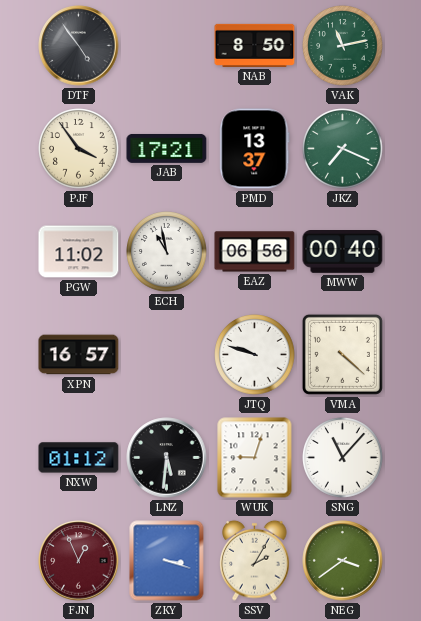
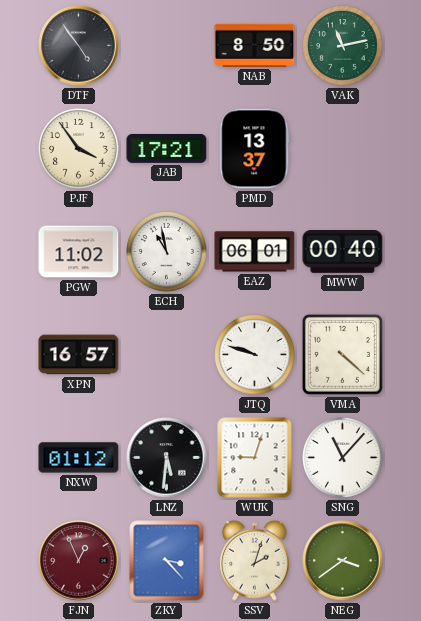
JKZ: 7:19 -> none
EAZ: 06:56 -> 06:01
ZKY: 3:18 -> 3:23
SSV: 2:05 -> 2:03
